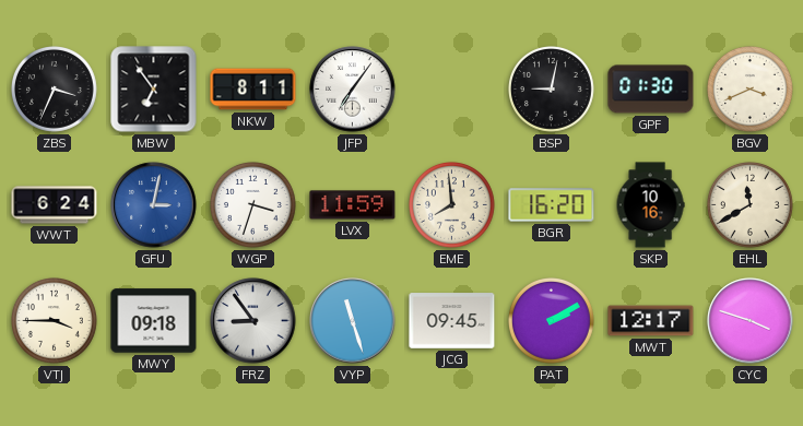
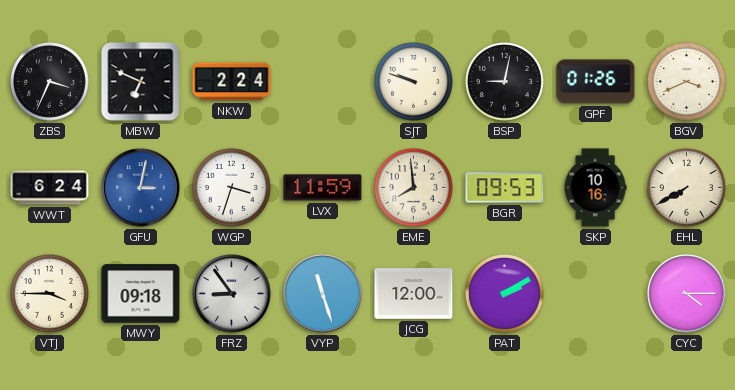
MBW: 6:54 -> 6:49
NKW: 8:11 -> 2:24
JFP: 7:06 -> none
SJT: none -> 9:48
GPF: 01:30 -> 01:26
BGR: 16:20 -> 09:53
EHL: 11:40 -> 7:40
JCG: 09:45 -> 12:00
MWT: 12:17 -> none
CYC: 3:48 -> 4:15
